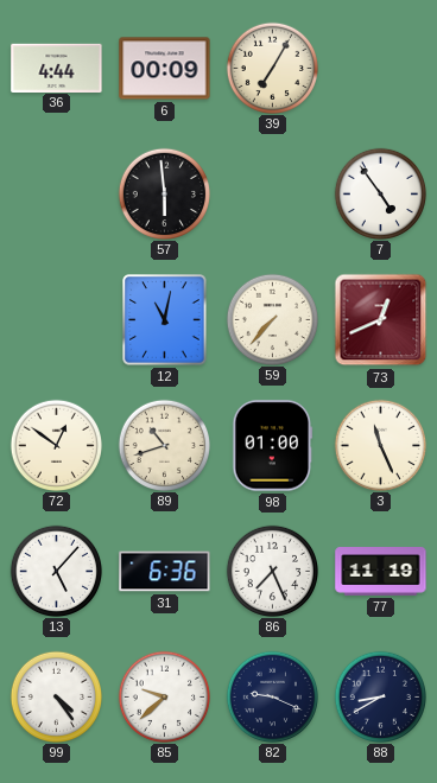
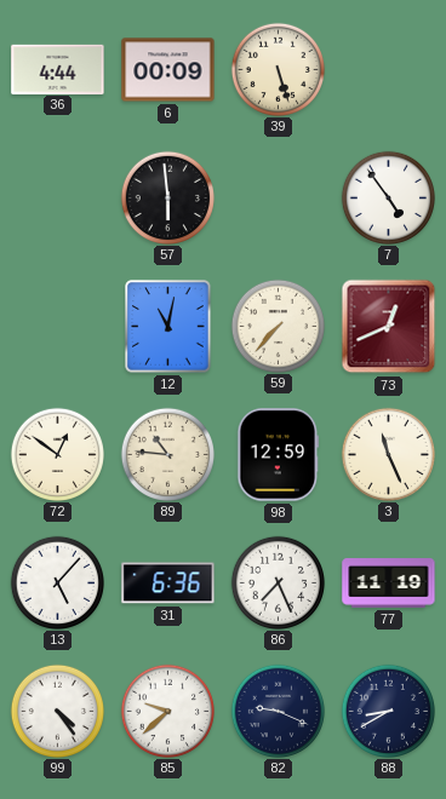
39: 7:05 -> 5:27
89: 10:42 -> 10:46
98: 01:00 -> 12:59
